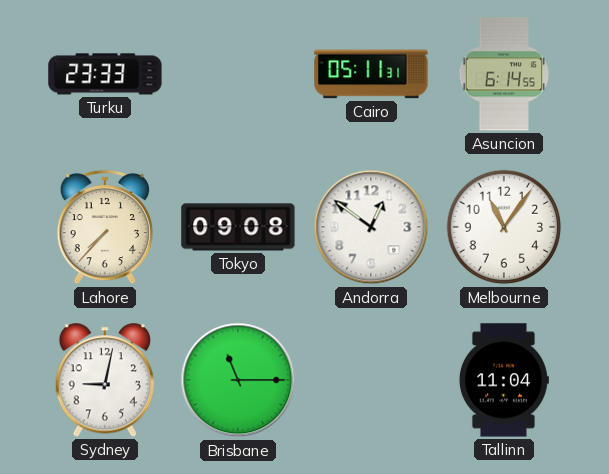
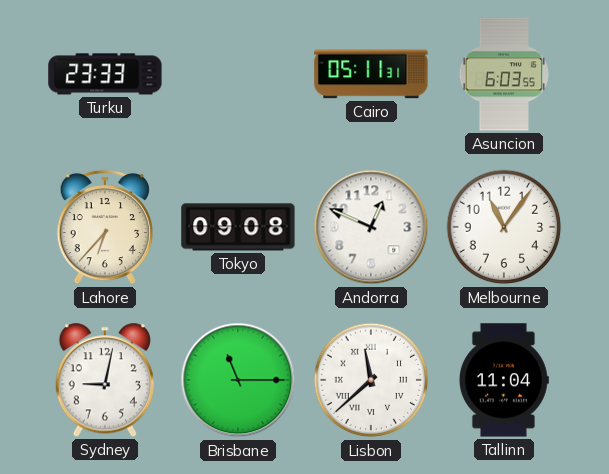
Asuncion: 6:14 -> 6:03
Lahore: 7:37 -> 6:37
Andorra: 12:51 -> 12:49
Lisbon: none -> 11:38
